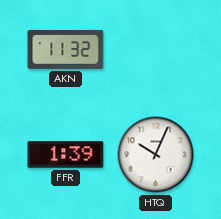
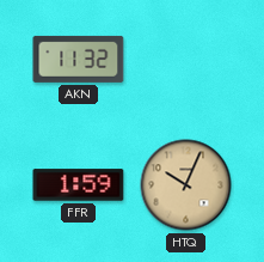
FFR: 1:39 -> 1:59
HTQ dial: white -> champagne
